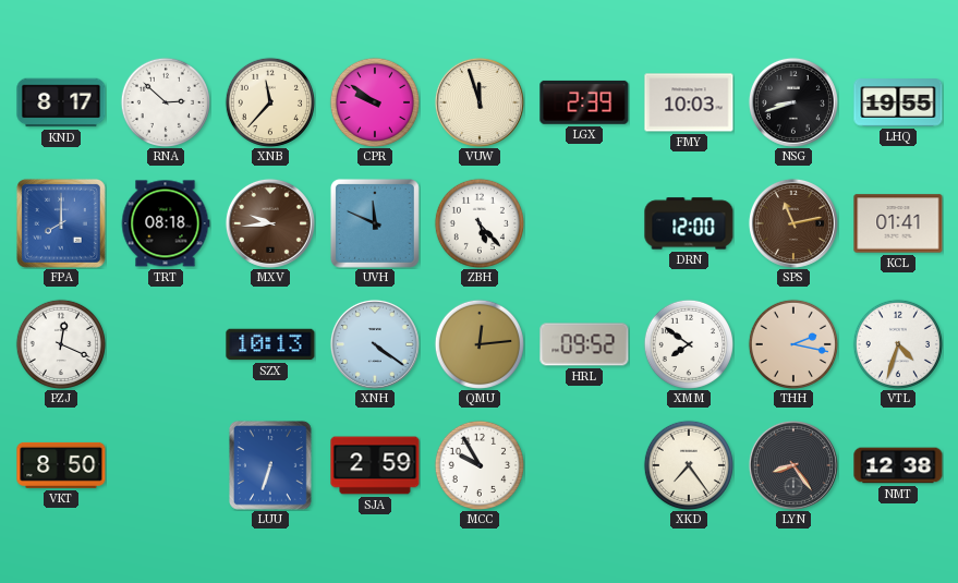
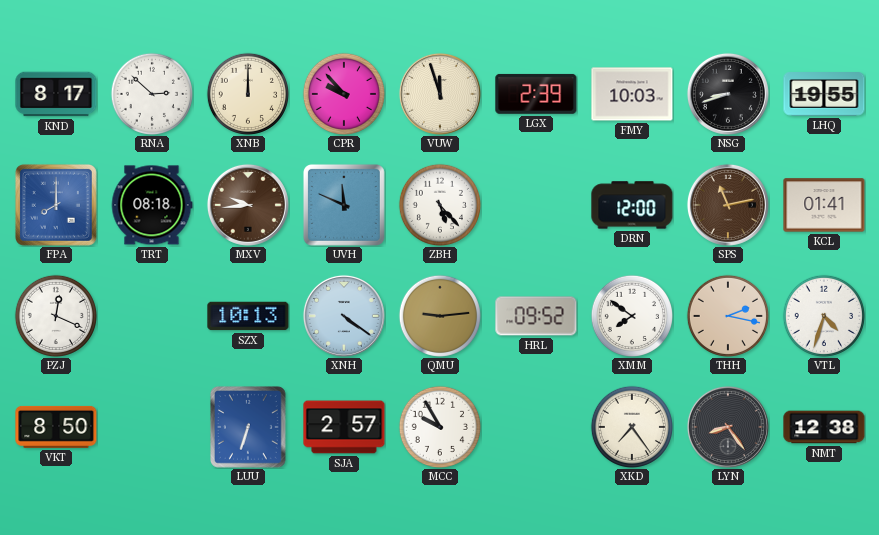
XNB: 11:37 -> 12:00
CPR: 9:51 -> 9:53
QMU: 12:14 -> 9:14
SJA: 2:59 -> 2:57
